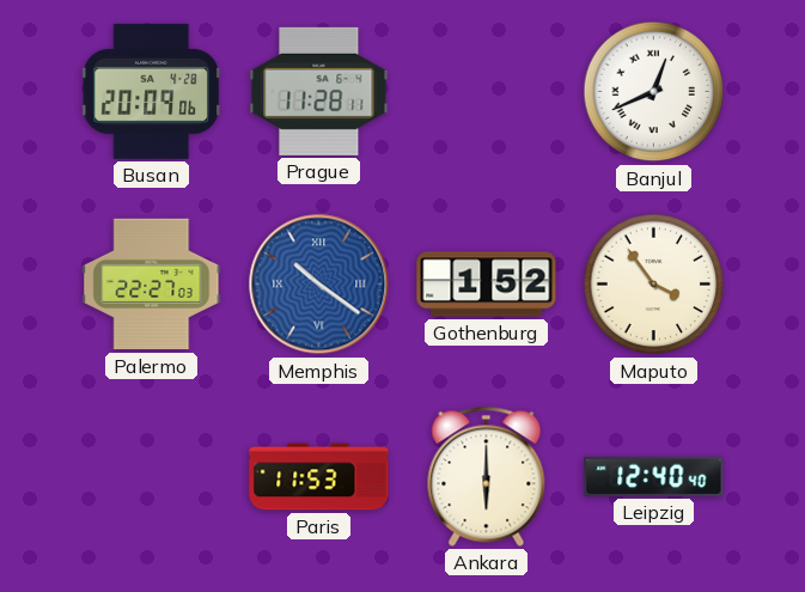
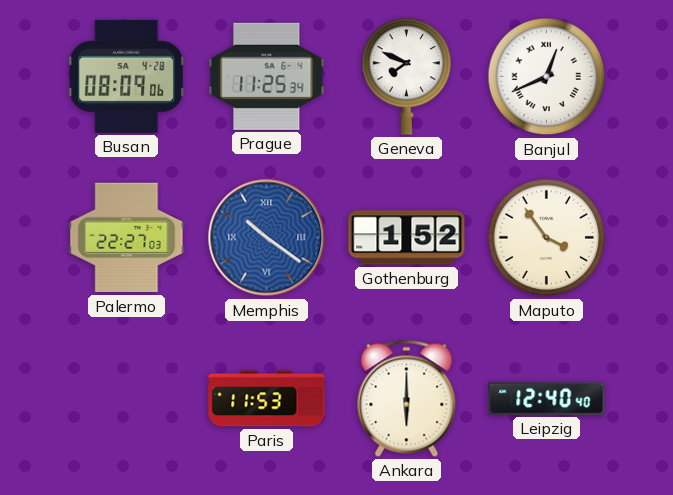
Busan: 20:09 -> 08:09
Prague: 11:28 -> 11:25
Geneva: none -> 7:49
